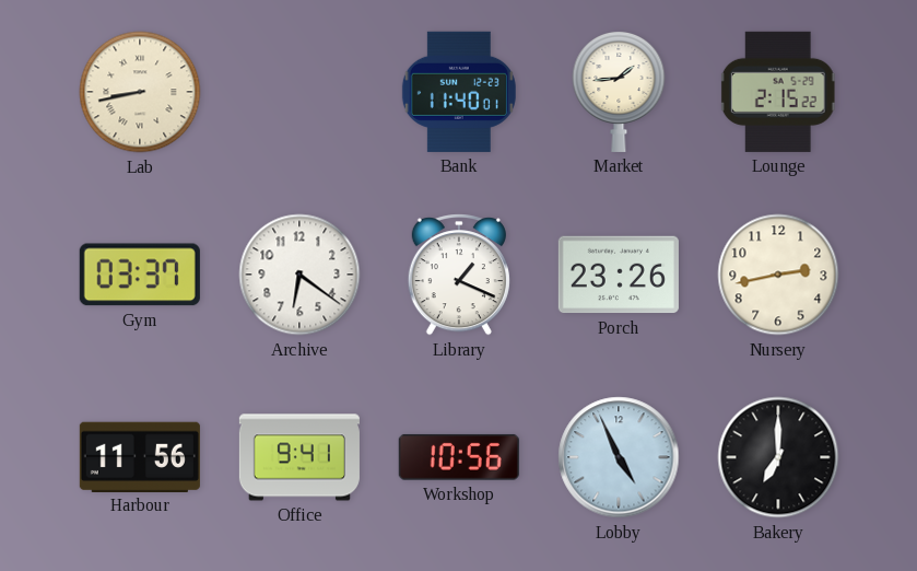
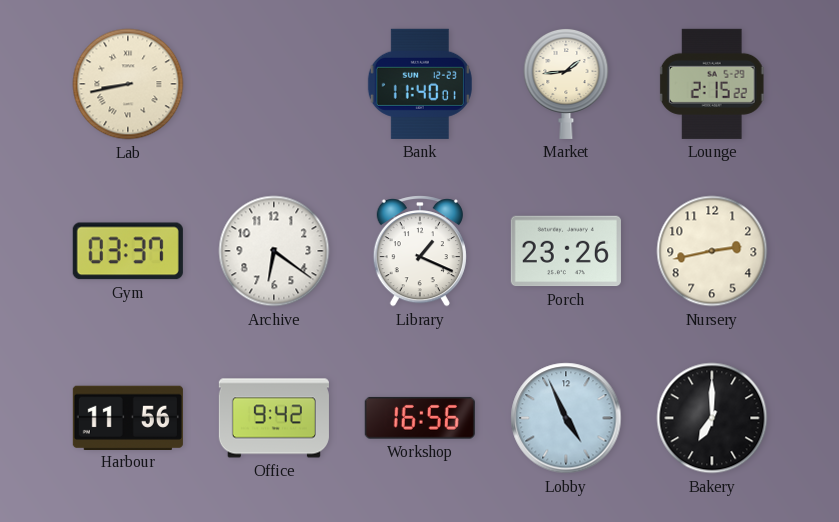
Office: 9:41 -> 9:42
Workshop: 10:56 -> 16:56
